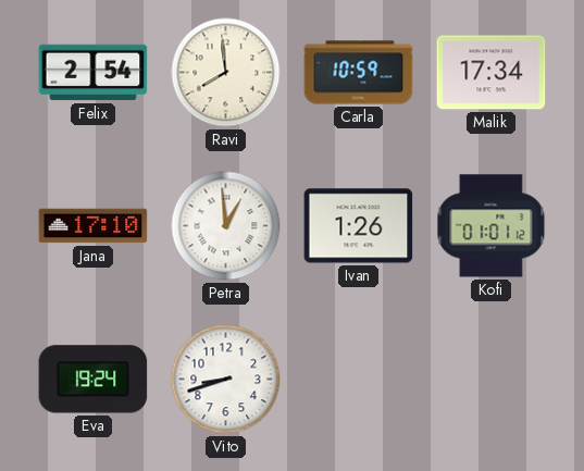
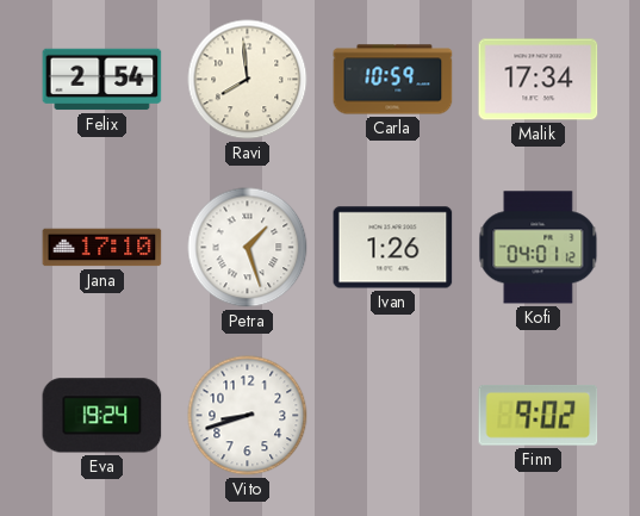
Petra: 12:59 -> 1:27
Kofi: 01:01 -> 04:01
Finn: none -> 9:02
